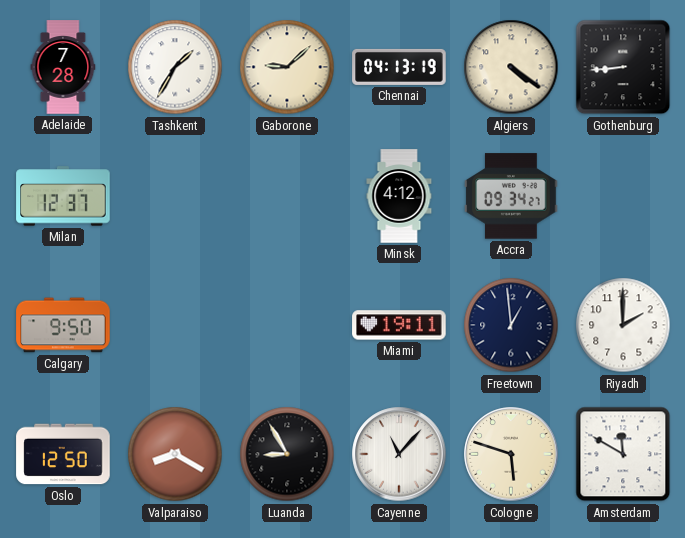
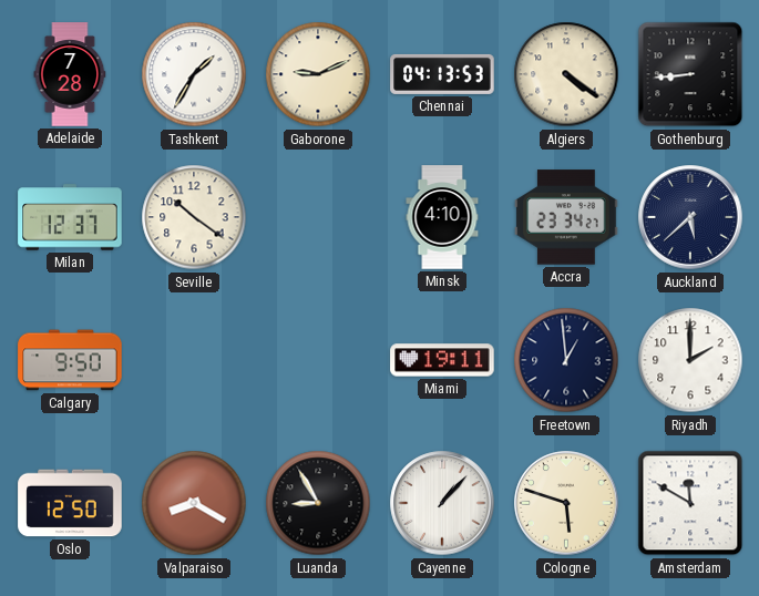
Gaborone: 9:08 -> 9:11
Chennai: 04:13:19 -> 04:13:53
Seville: none -> 10:21
Minsk: 4:12 -> 4:10
Accra: 09:34 -> 23:34
Auckland: none -> 5:38
Cayenne: 11:07 -> 1:07
